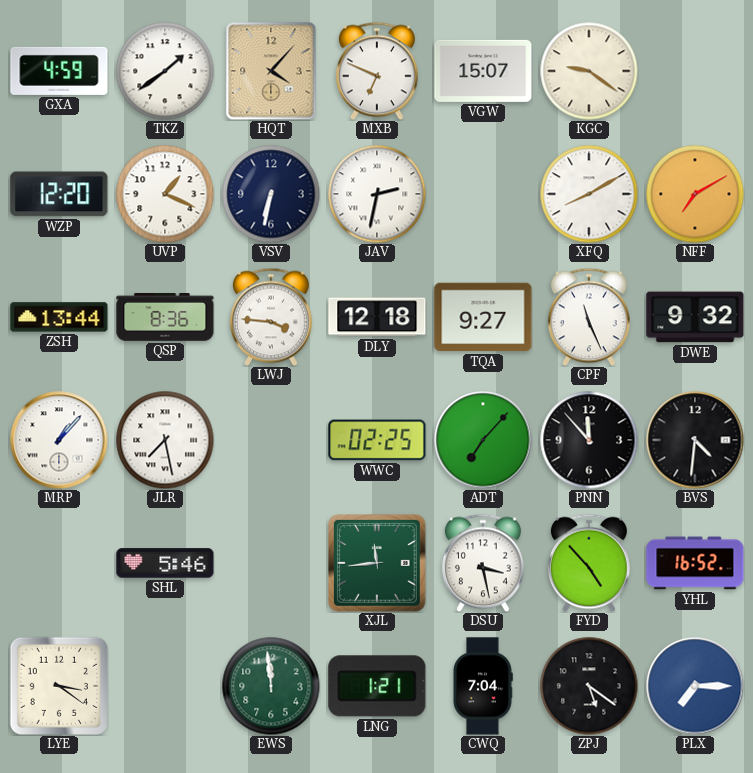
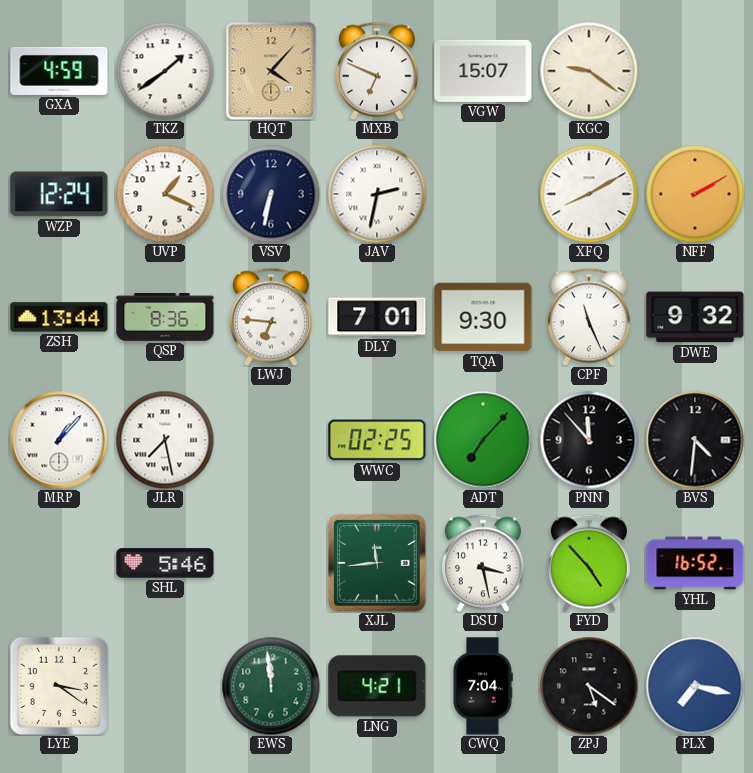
WZP: 12:20 -> 12:24
NFF: 7:10 -> 2:10
LWJ: 3:46 -> 6:46
DLY: 12:18 -> 7:01
TQA: 9:27 -> 9:30
LNG: 1:21 -> 4:21
PLX: 7:15 -> 7:17
